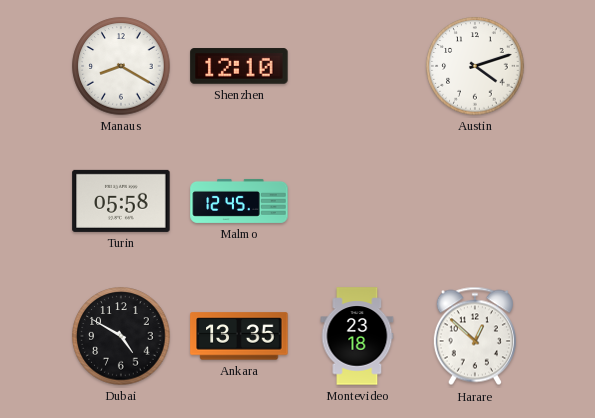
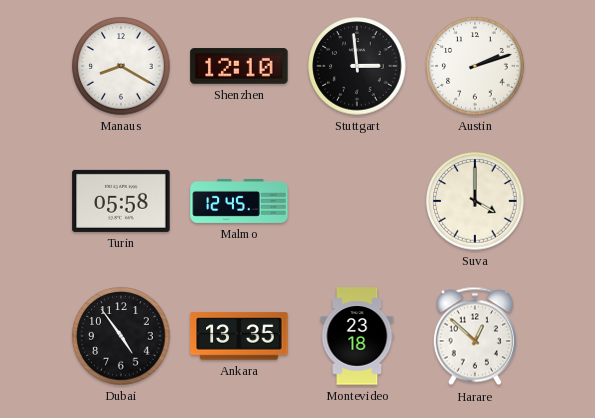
Stuttgart: none -> 2:59
Austin: 4:12 -> 2:12
Suva: none -> 4:00
Dubai: 4:50 -> 4:54
